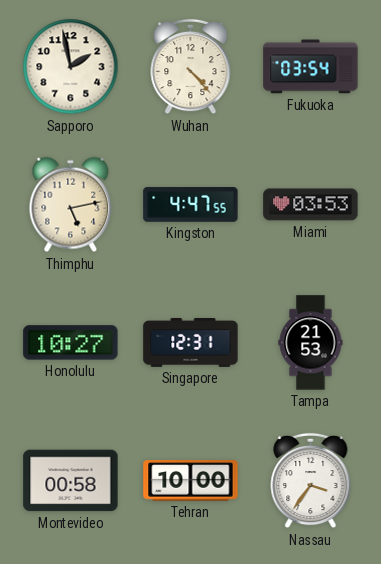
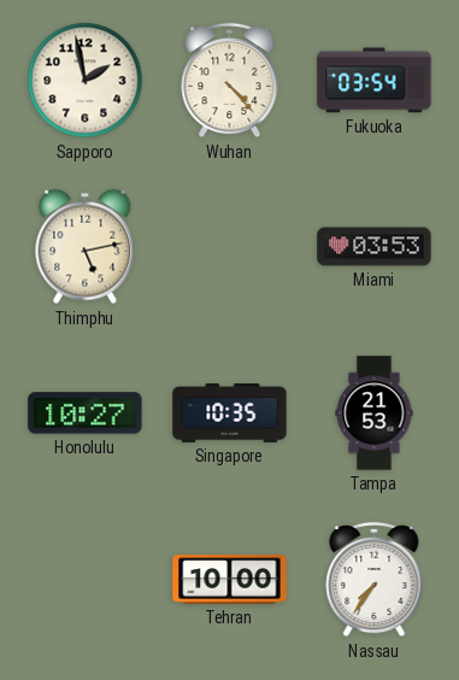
Kingston: 4:47 -> none
Singapore: 12:31 -> 10:35
Montevideo: 00:58 -> none
Nassau: 3:36 -> 7:36
